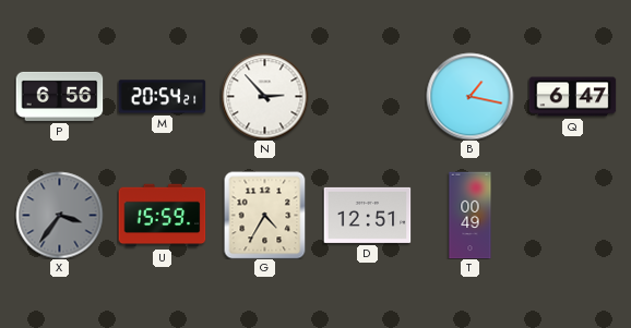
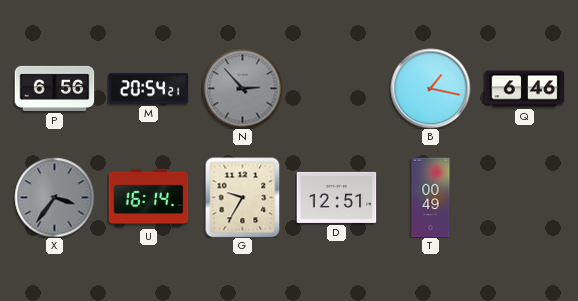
N dial: white -> grey
Q: 6:47 -> 6:46
U: 15:59 -> 16:14
G: 4:35 -> 9:35
